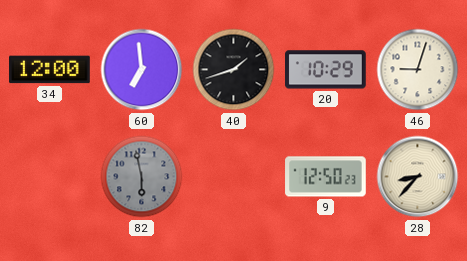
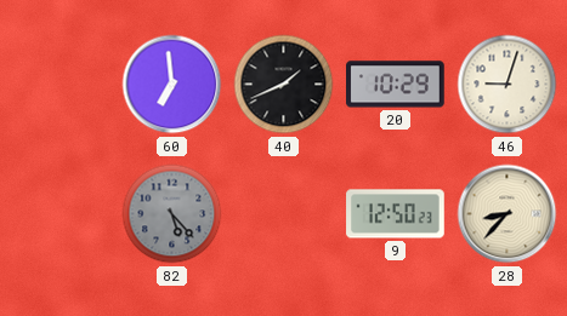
34: 12:00 -> none
40: 1:42 -> 1:41
82: 5:58 -> 5:23
